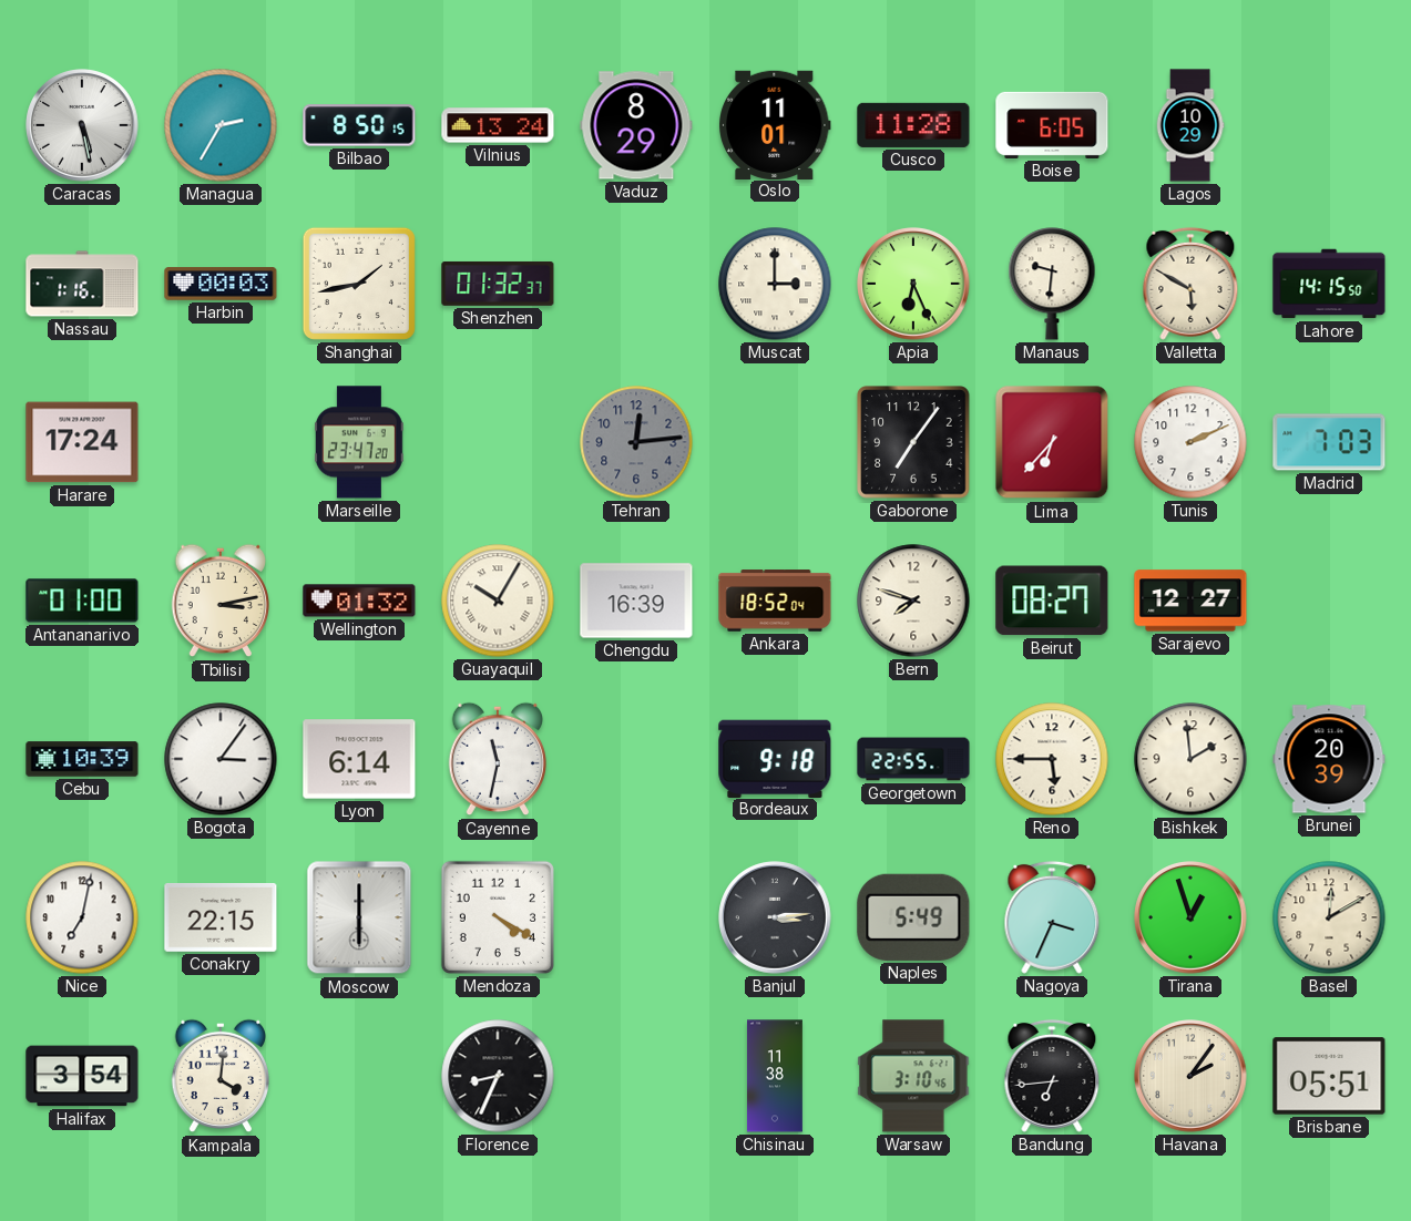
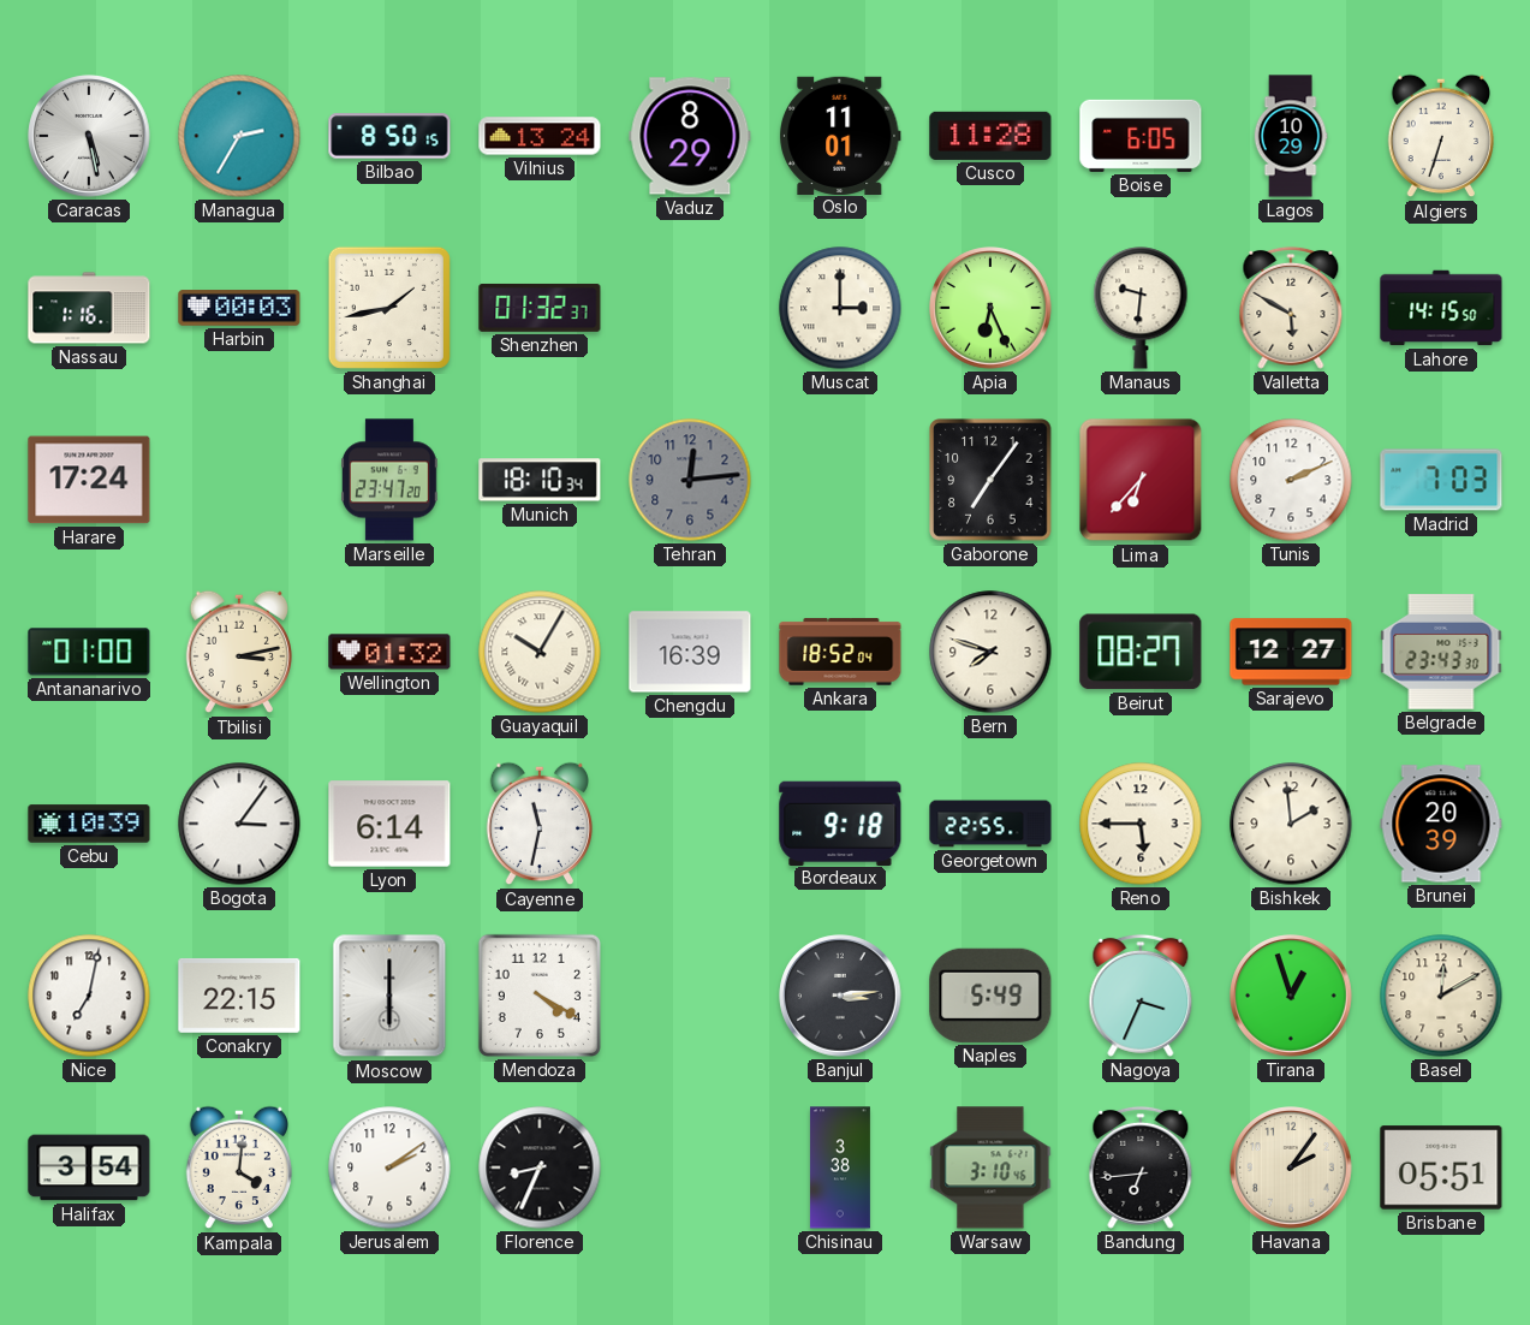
Algiers: none -> 6:33
Munich: none -> 18:10
Belgrade: none -> 23:43
Jerusalem: none -> 2:09
Chisinau: 11:38 -> 3:38
